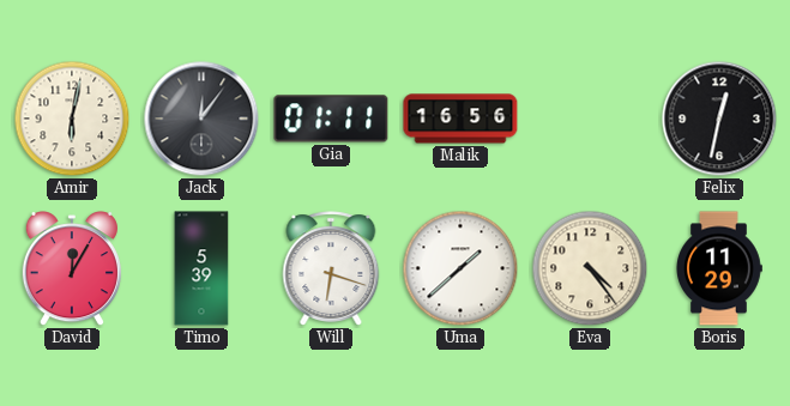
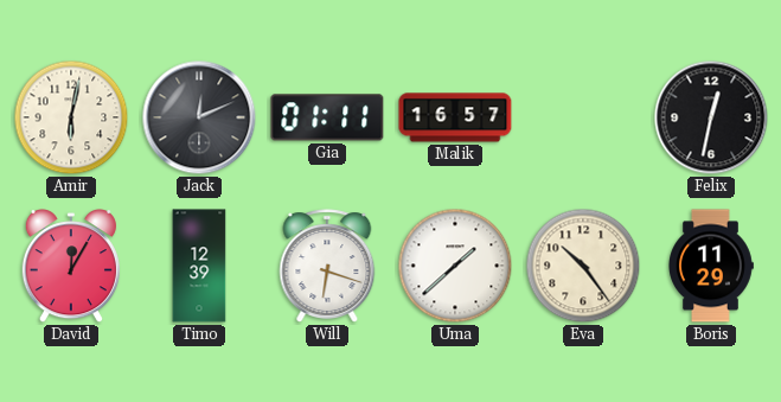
Jack: 12:06 -> 12:11
Malik: 16:56 -> 16:57
Timo: 5:39 -> 12:39
Eva: 4:24 -> 10:24
